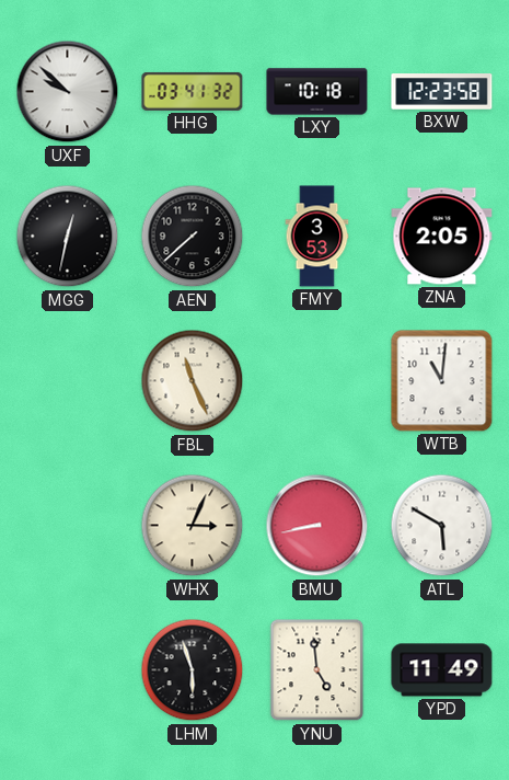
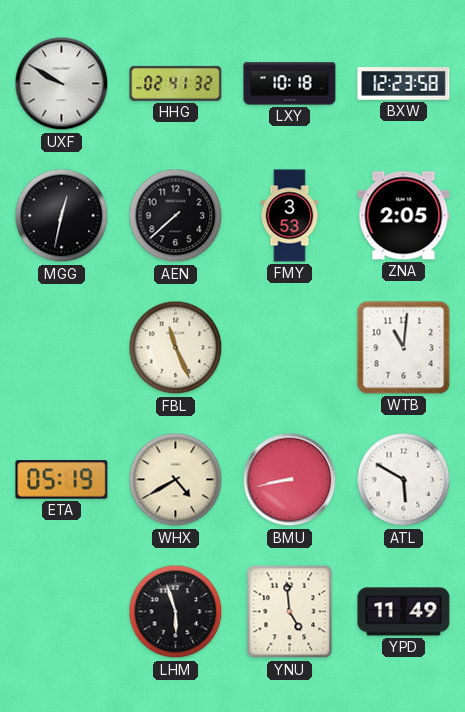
UXF: 9:52 -> 9:50
HHG: 03:41 -> 02:41
ETA: none -> 05:19
WHX: 3:04 -> 4:40
